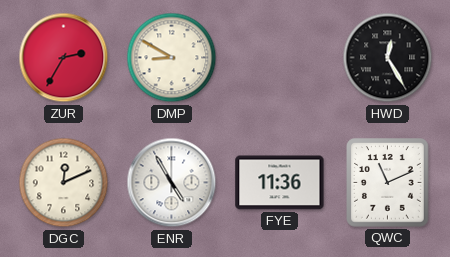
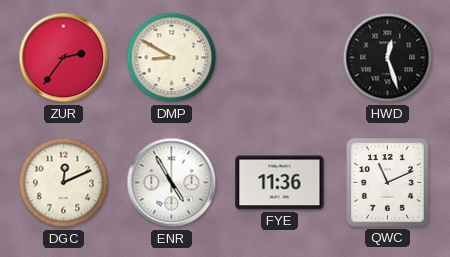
ZUR: 2:35 -> 2:36
HWD: 12:25 -> 12:27
